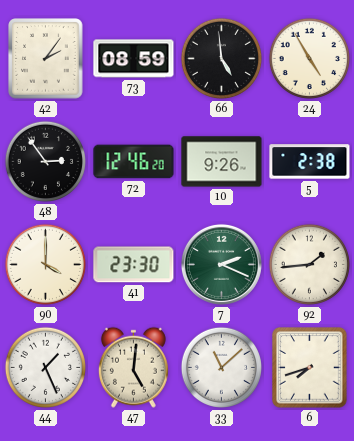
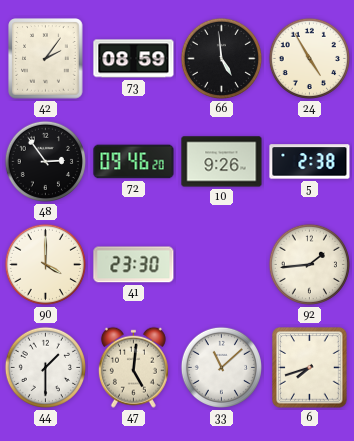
72: 12:46 -> 09:46
7: 2:19 -> none
44: 1:26 -> 1:30
